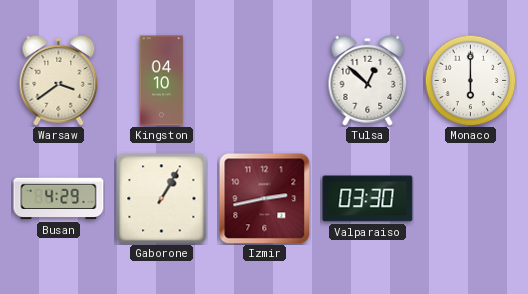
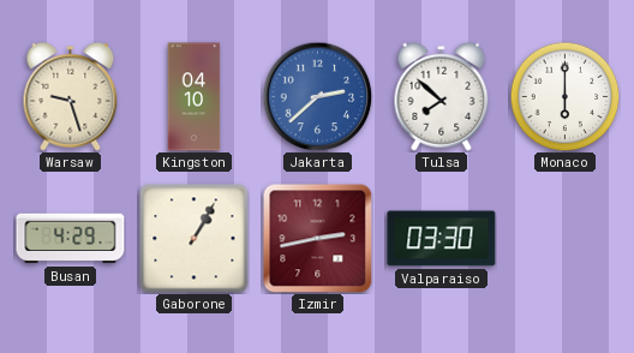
Warsaw: 3:39 -> 9:27
Jakarta: none -> 2:38
Tulsa: 12:52 -> 7:52
